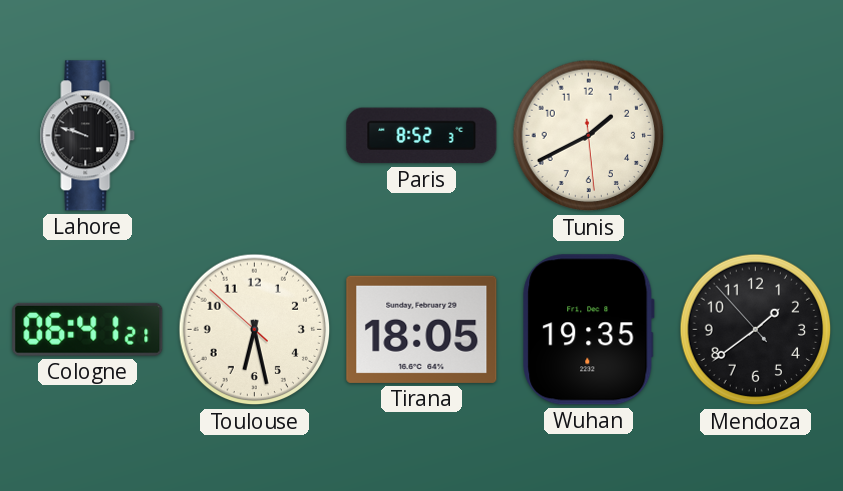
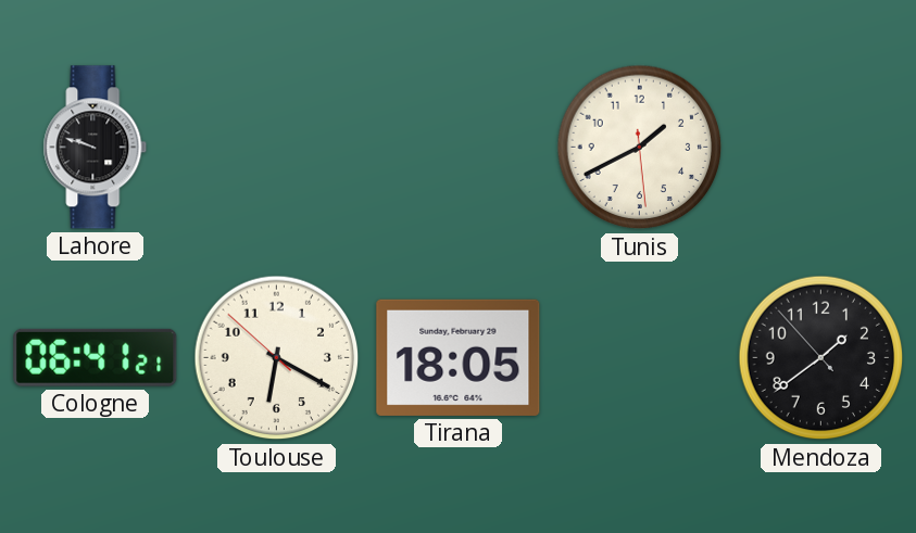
Paris: 8:52 -> none
Toulouse: 6:27 -> 6:19
Wuhan: 19:35 -> none
